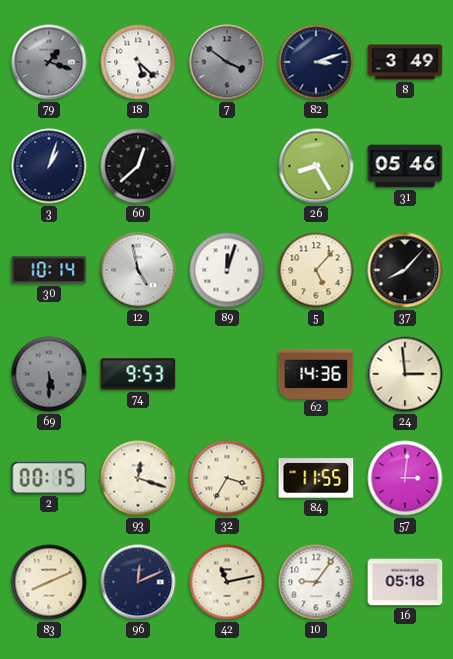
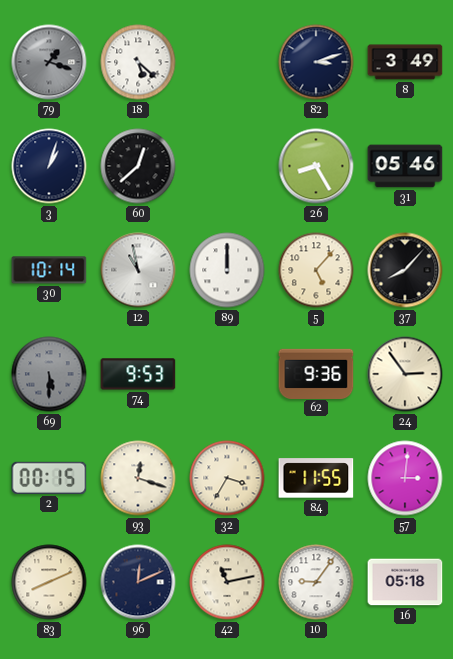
7: 3:51 -> none
12: 4:58 -> 10:58
89: 12:03 -> 12:00
62: 14:36 -> 9:36
24: 2:59 -> 2:54
